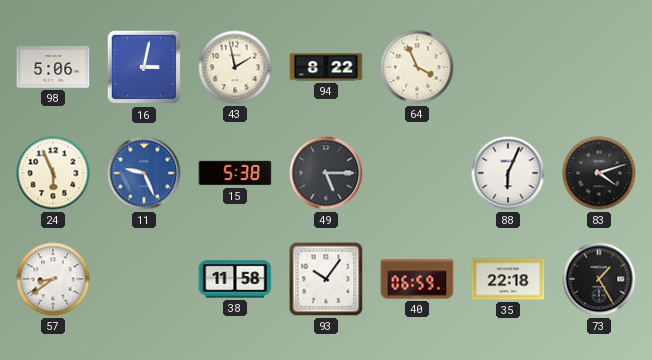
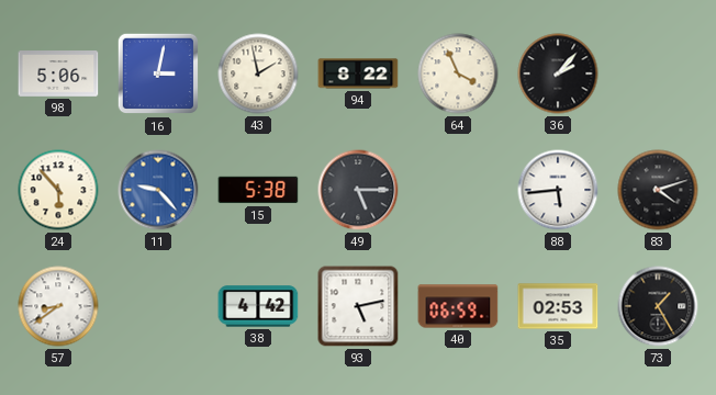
36: none -> 2:07
24: 5:56 -> 5:53
11: 9:26 -> 9:23
88: 6:04 -> 5:44
38: 11:58 -> 4:42
93: 10:06 -> 5:13
35: 22:18 -> 02:53
